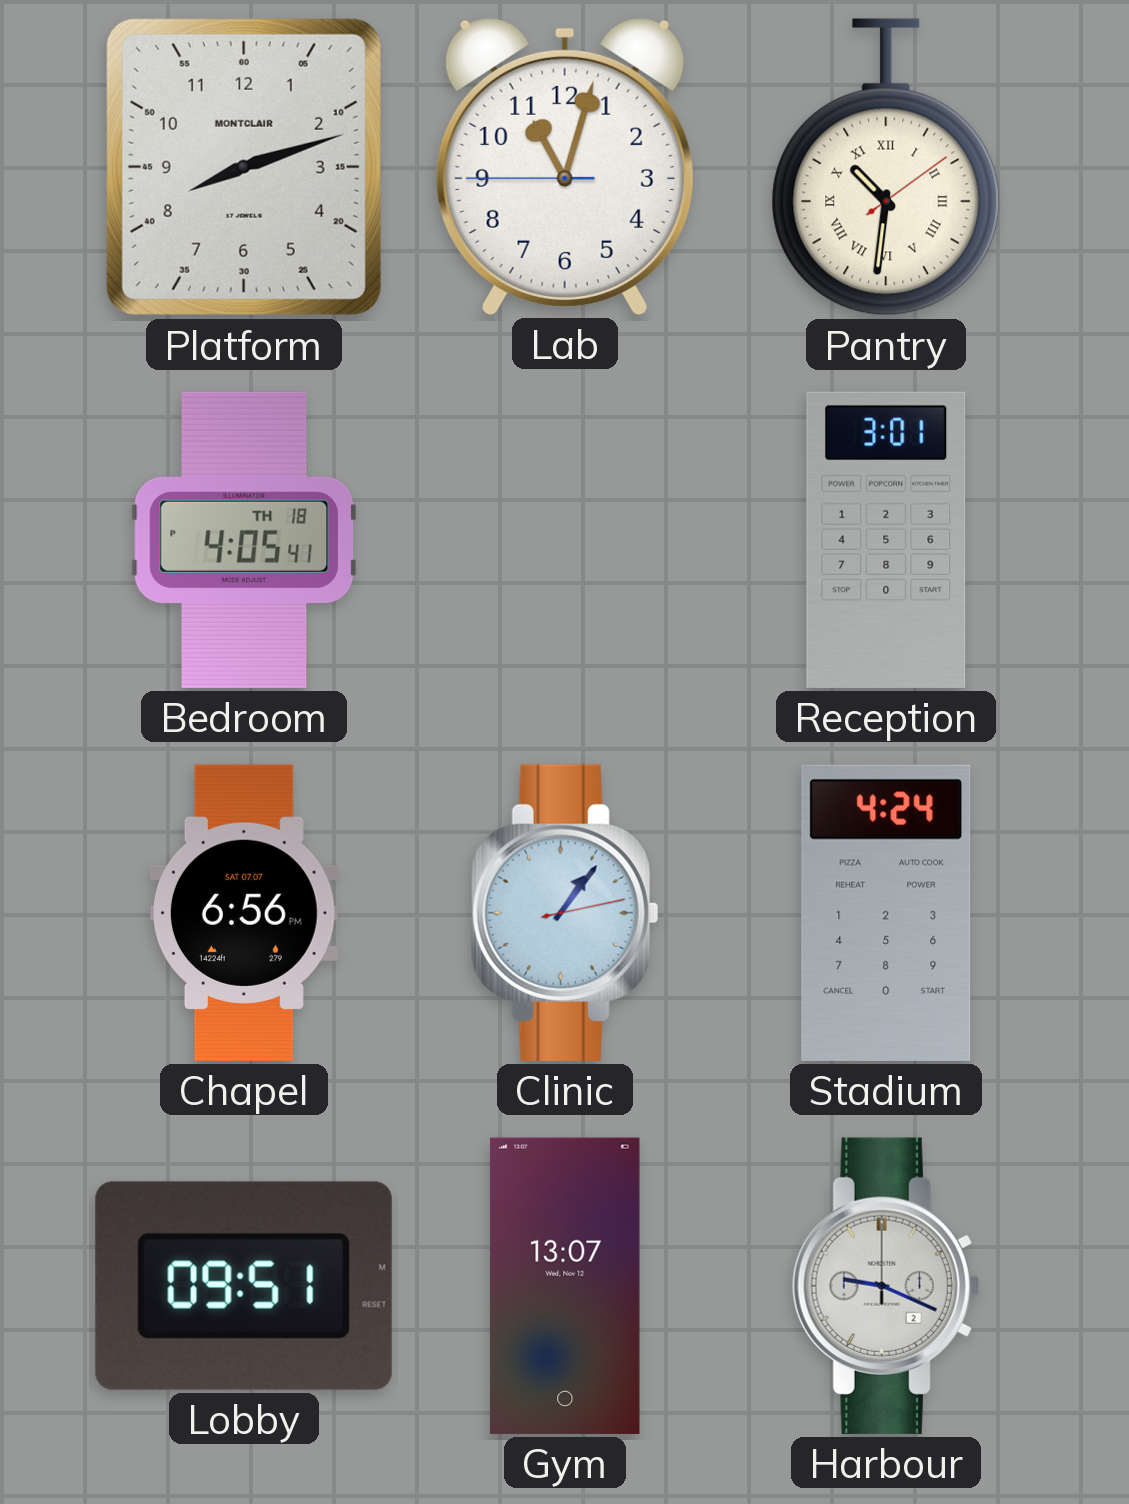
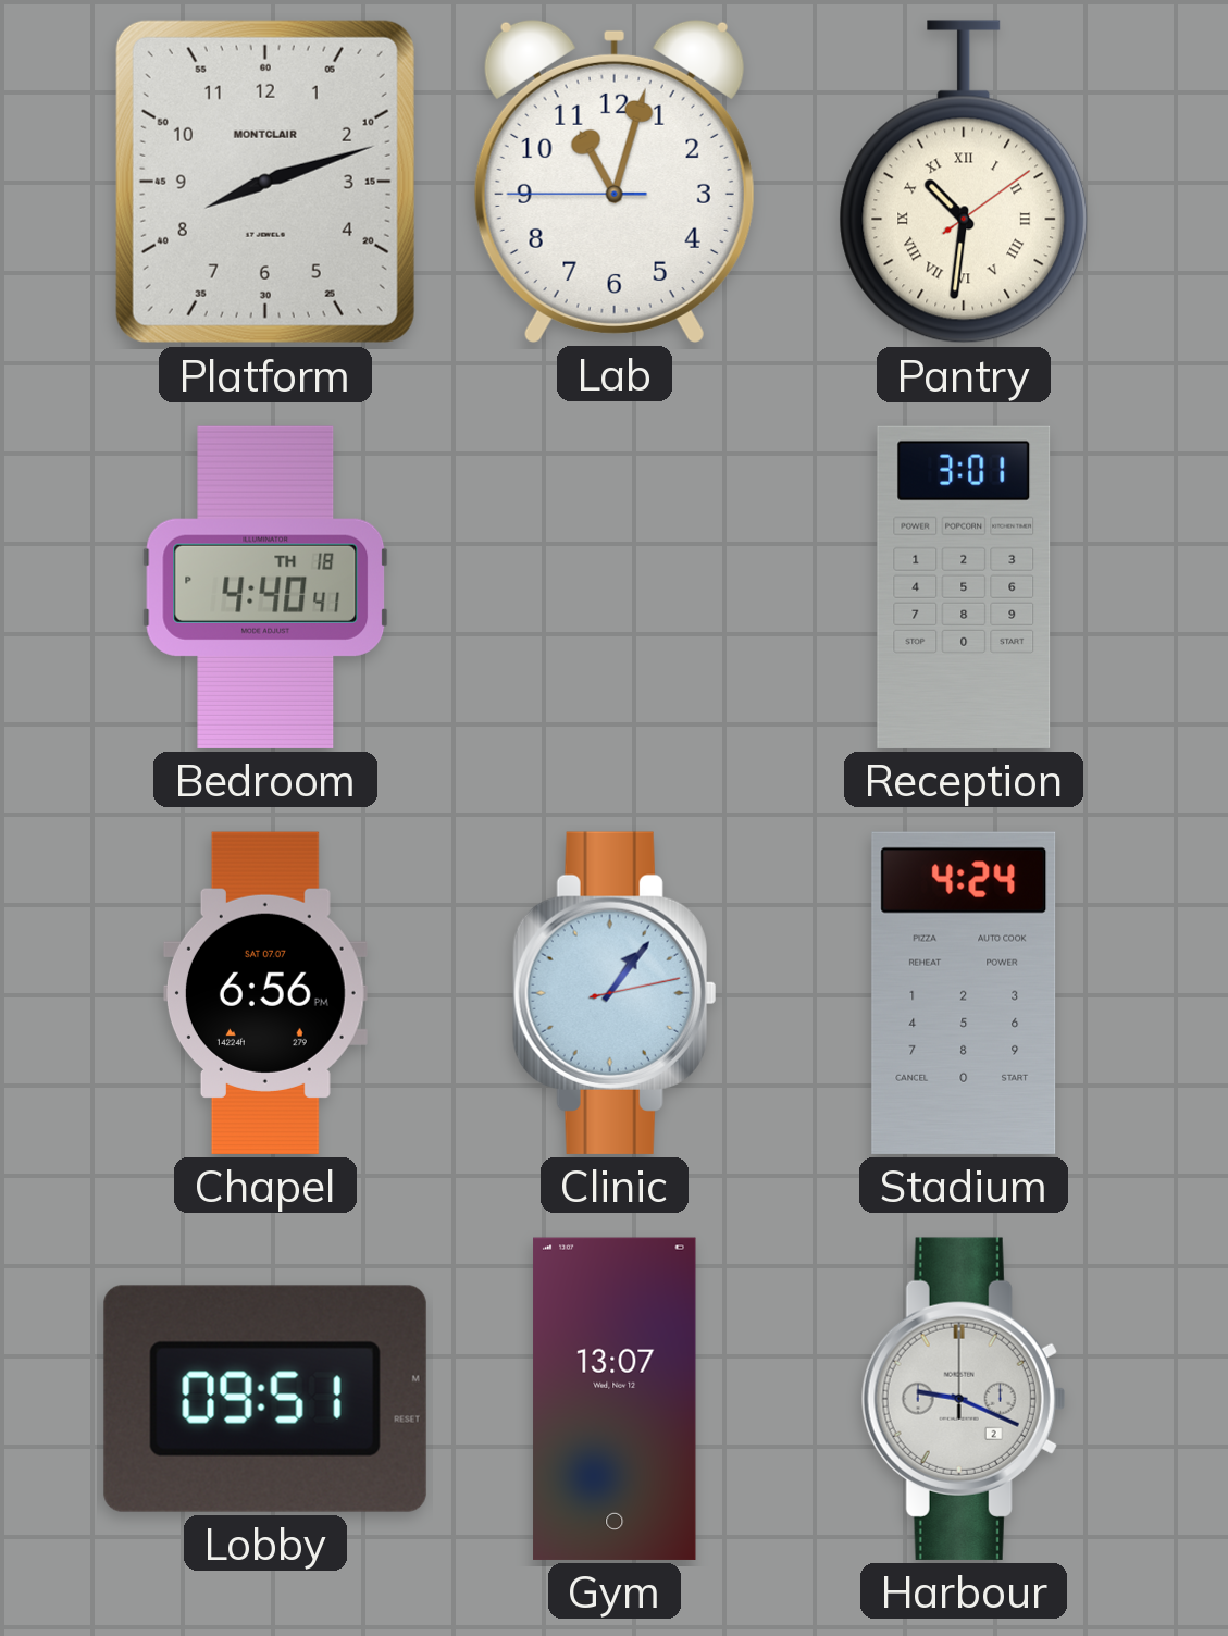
Bedroom: 4:05 -> 4:40
